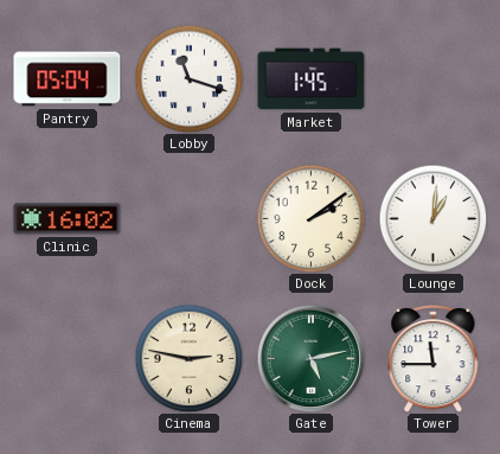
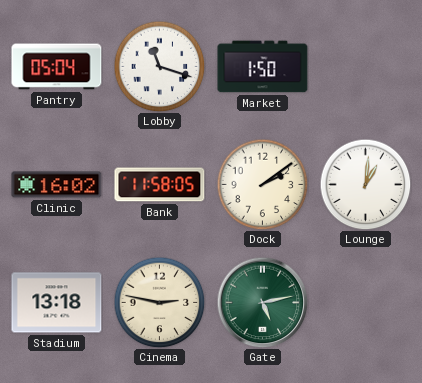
Market: 1:45 -> 1:50
Bank: none -> 11:58
Stadium: none -> 13:18
Tower: 11:45 -> none
